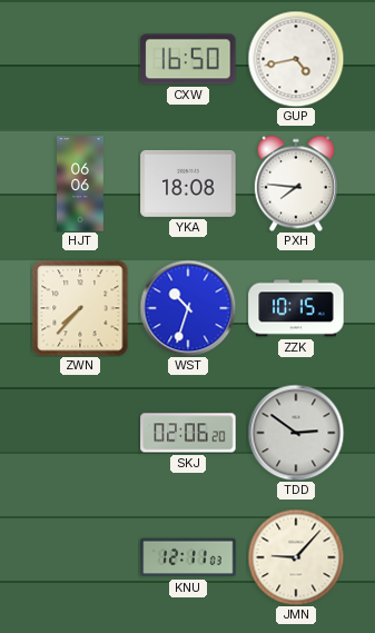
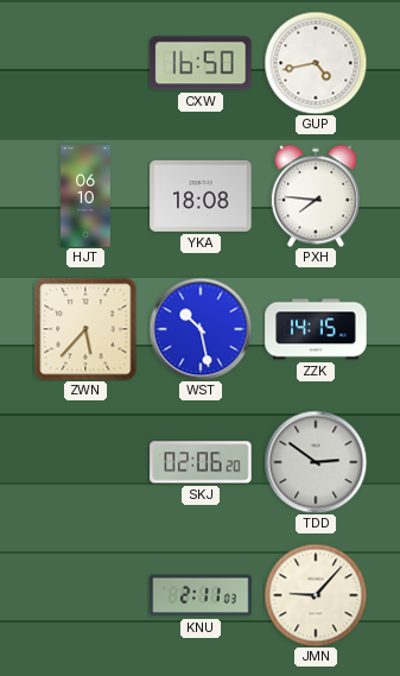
HJT: 06:06 -> 06:10
ZWN: 7:37 -> 5:37
WST: 10:33 -> 10:28
ZZK: 10:15 -> 14:15
KNU: 12:11 -> 2:11
